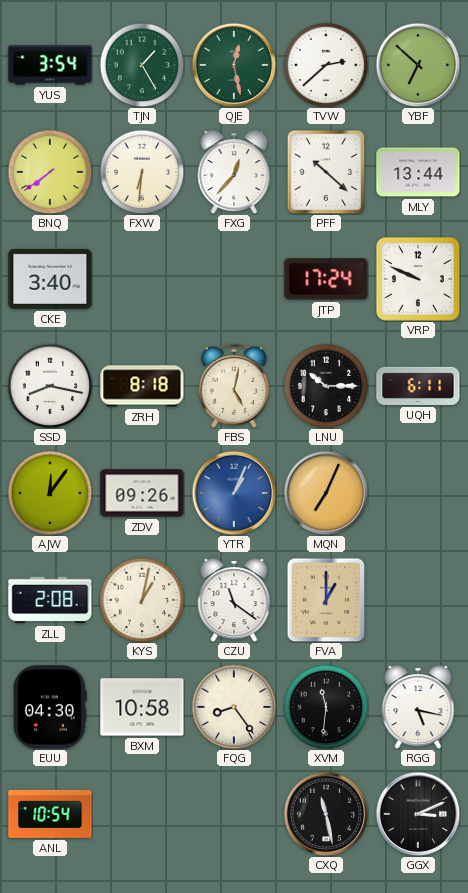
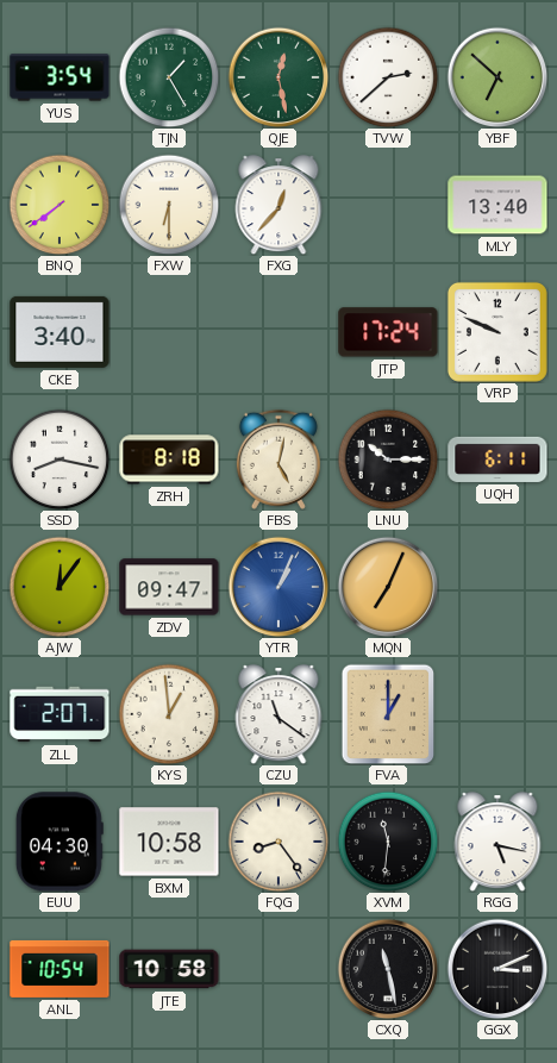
FXW: 6:31 -> 6:30
PFF: 10:22 -> none
MLY: 13:44 -> 13:40
ZDV: 09:26 -> 09:47
ZLL: 2:08 -> 2:07
KYS: 1:02 -> 12:59
JTE: none -> 10:58
